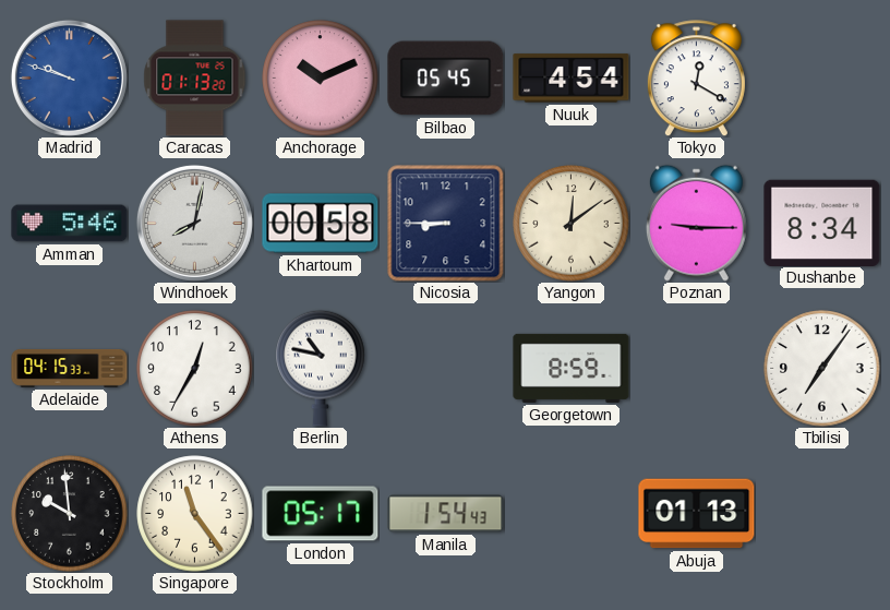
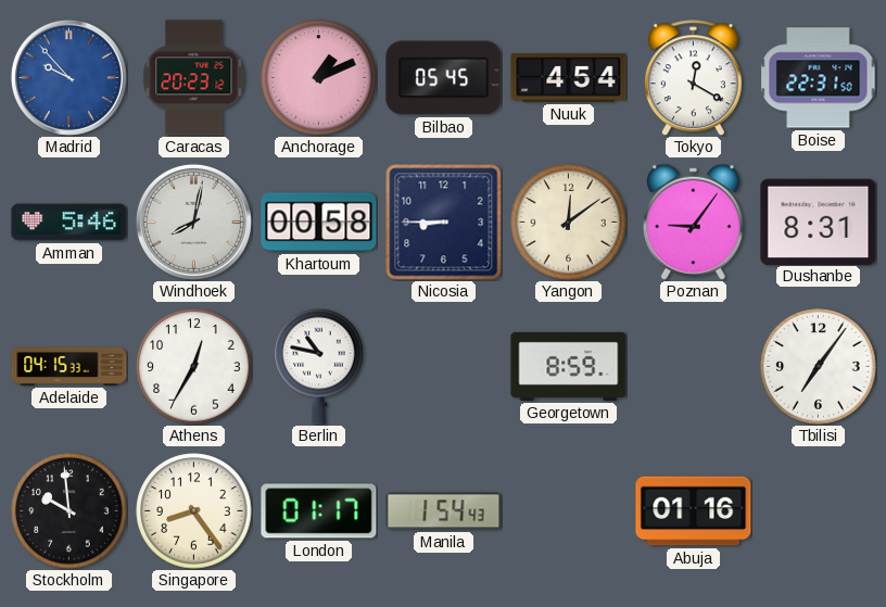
Madrid: 9:48 -> 9:53
Caracas: 01:13 -> 20:23
Anchorage: 10:11 -> 1:11
Boise: none -> 22:31
Poznan: 9:15 -> 9:06
Dushanbe: 8:34 -> 8:31
Singapore: 11:24 -> 8:24
London: 05:17 -> 01:17
Abuja: 01:13 -> 01:16
